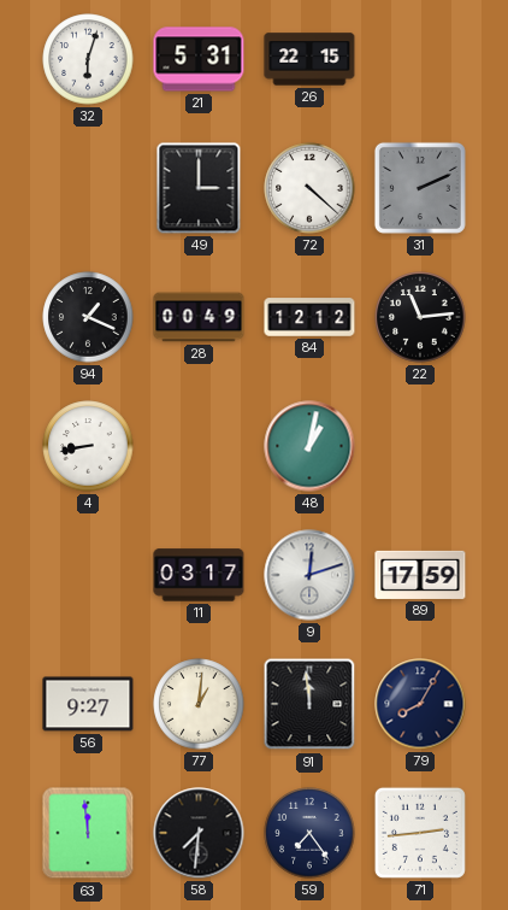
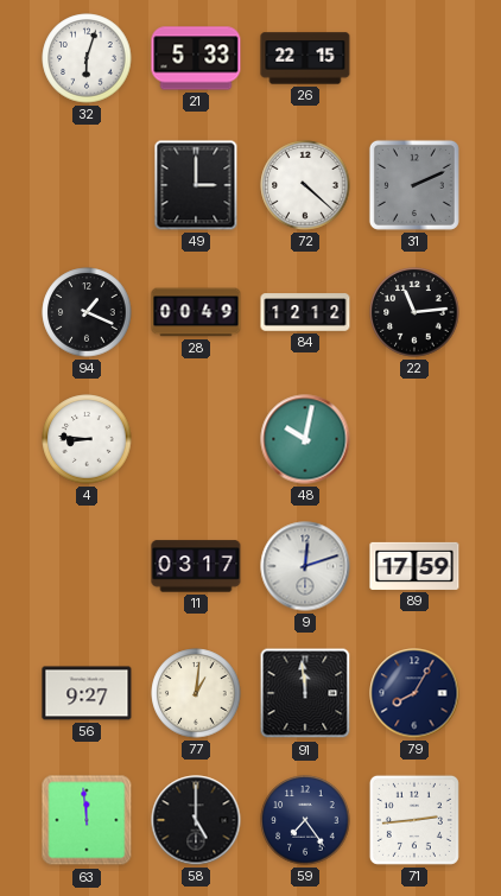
21: 5:31 -> 5:33
4: 8:43 -> 8:46
48: 1:02 -> 10:02
58: 7:31 -> 5:00
